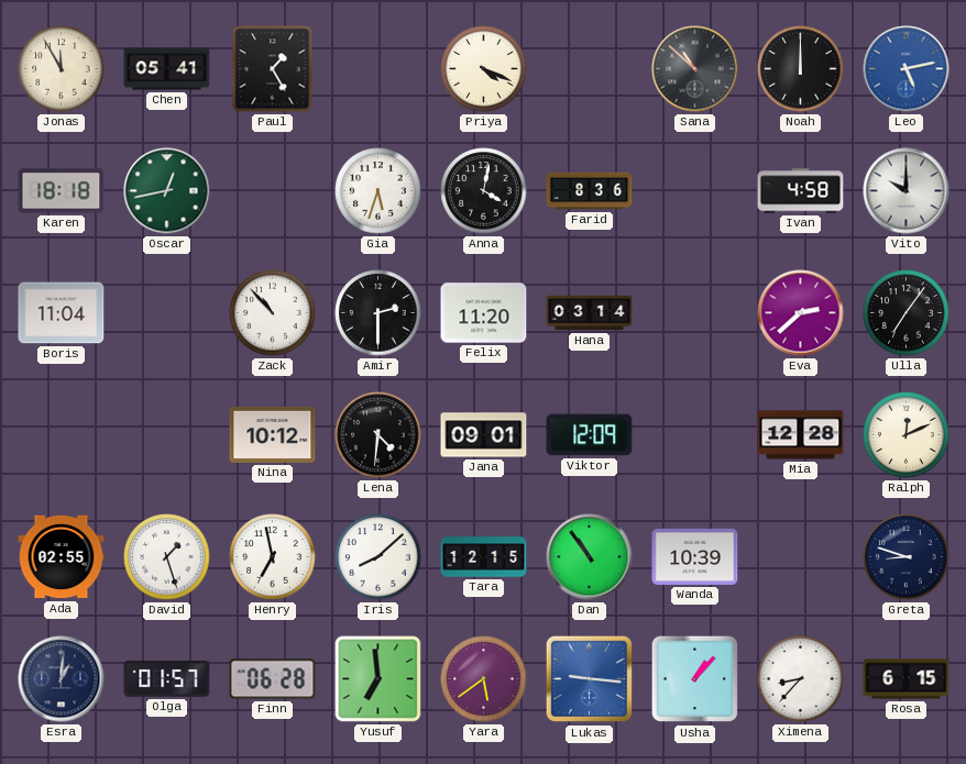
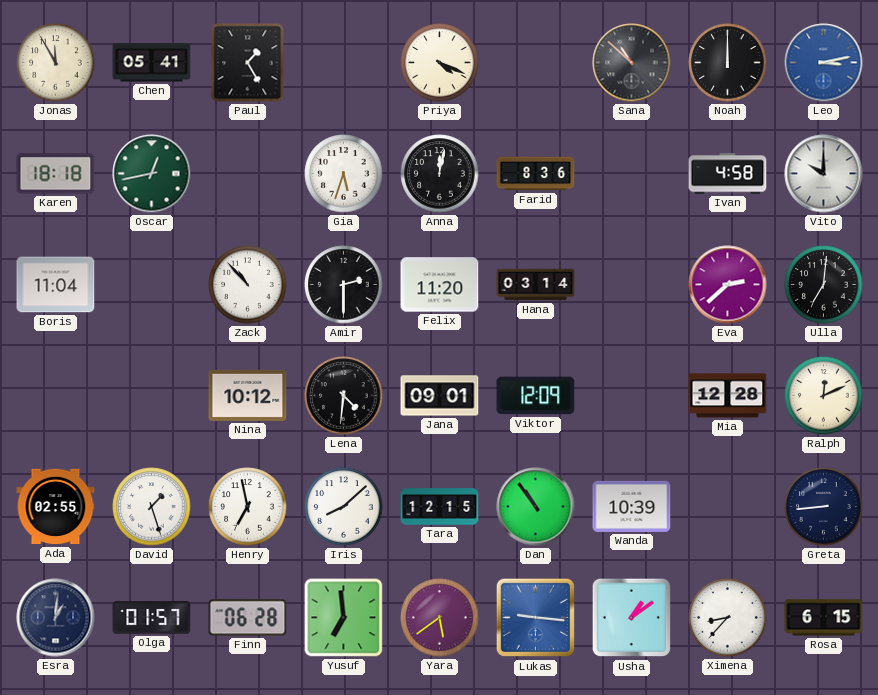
Leo: 5:13 -> 3:13
Anna: 4:02 -> 12:02
Ulla: 7:06 -> 7:01
Greta: 8:48 -> 8:44
Usha: 1:07 -> 1:09
